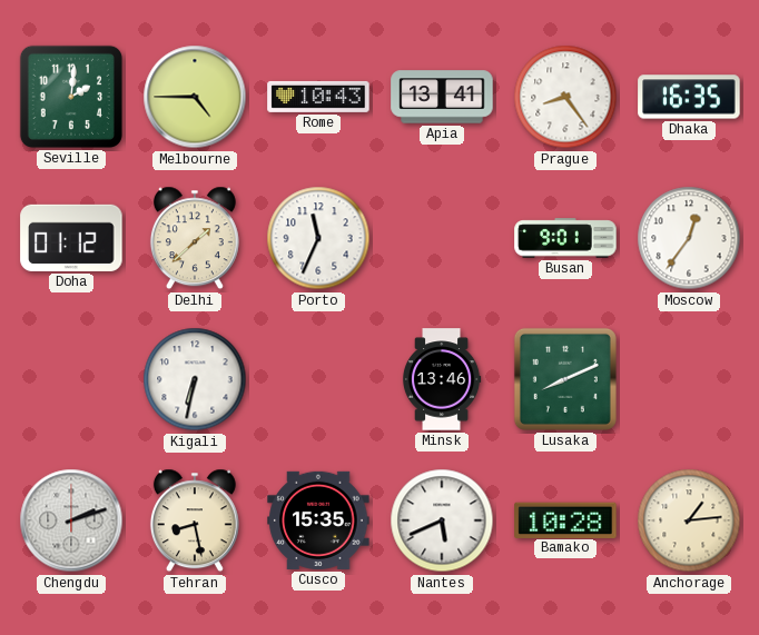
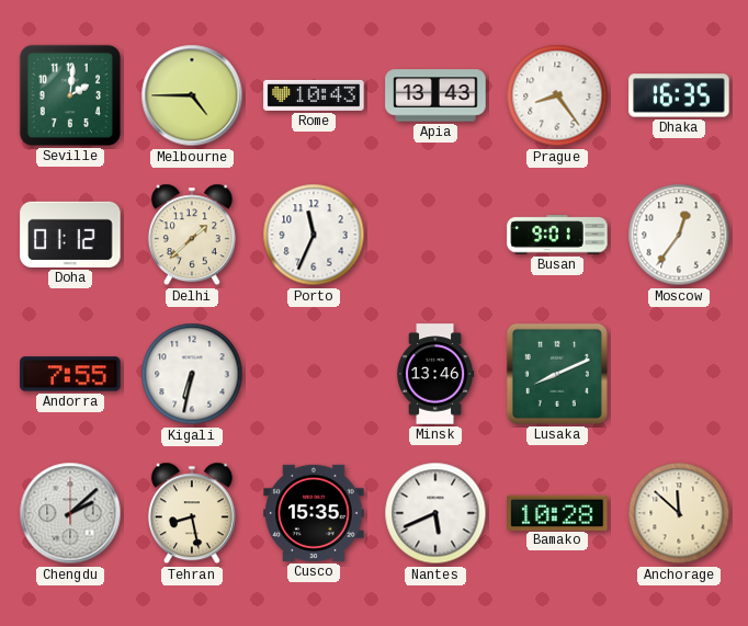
Apia: 13:41 -> 13:43
Andorra: none -> 7:55
Chengdu: 2:12 -> 2:08
Anchorage: 1:14 -> 11:52
